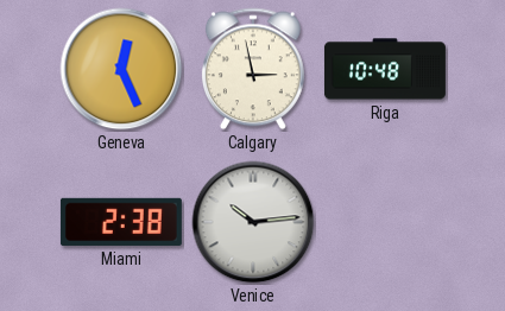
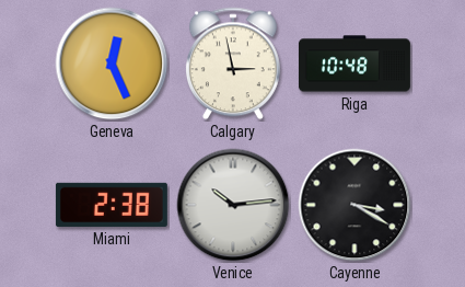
Cayenne: none -> 3:20
